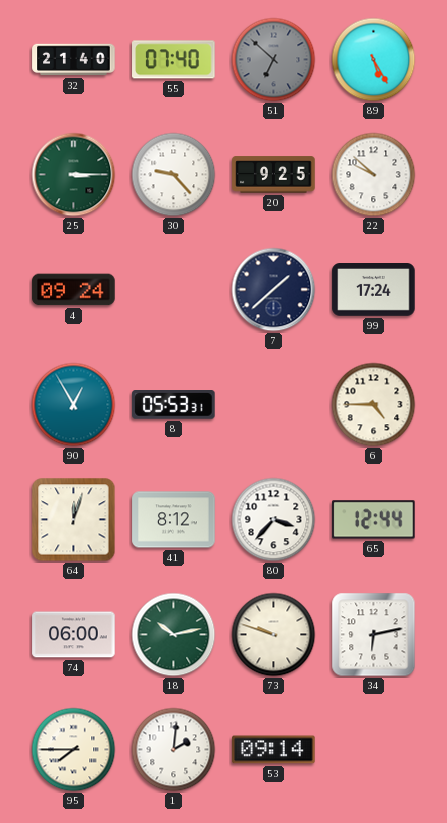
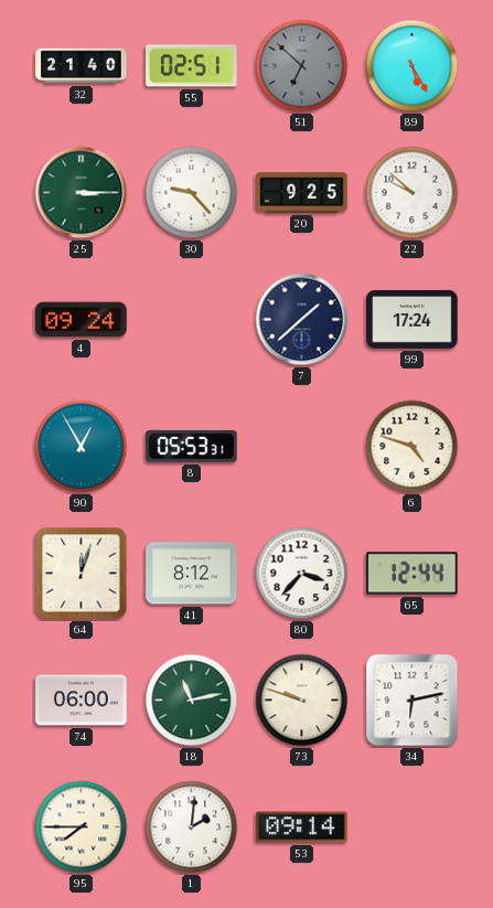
55: 07:40 -> 02:51
6: 4:45 -> 4:48
18: 10:13 -> 11:13
